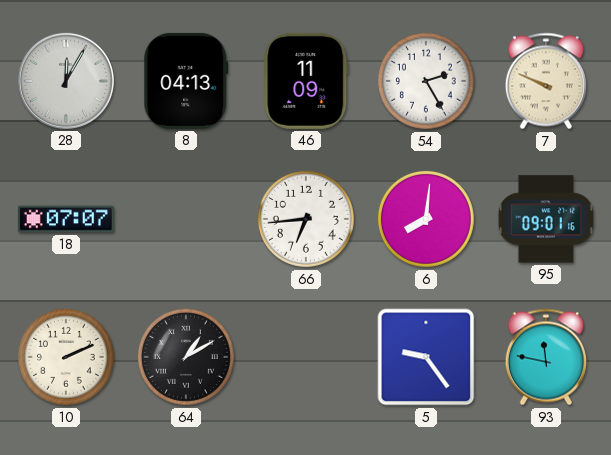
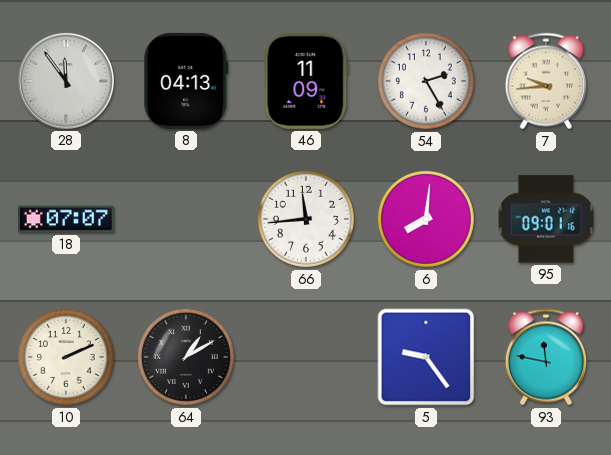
28: 12:05 -> 11:54
7: 9:49 -> 9:44
66: 6:44 -> 11:44
